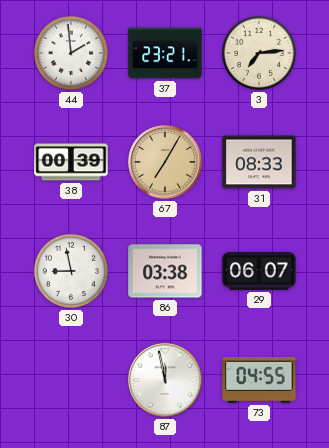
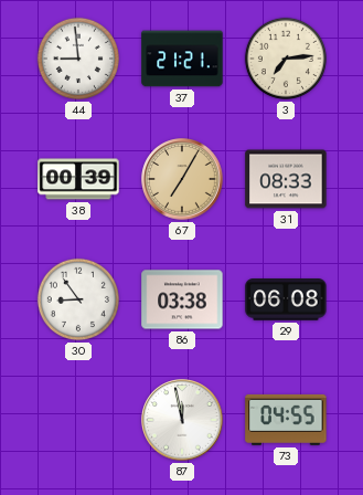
44: 1:59 -> 8:59
37: 23:21 -> 21:21
30: 8:58 -> 8:54
29: 06:07 -> 06:08
